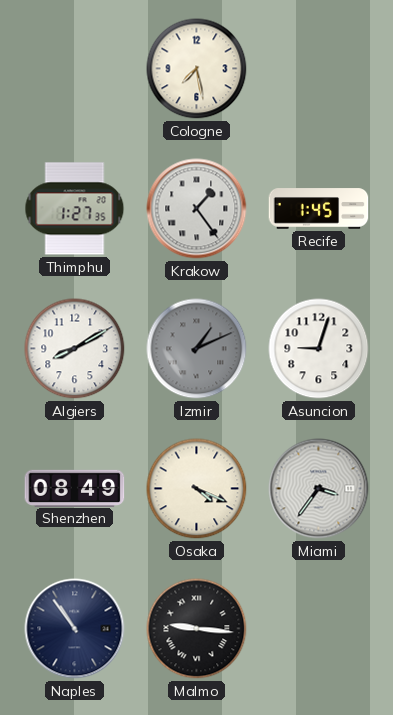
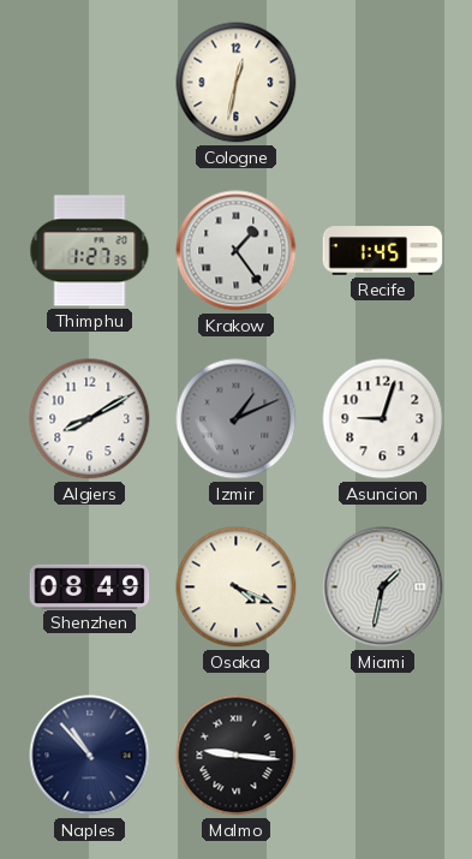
Cologne: 7:28 -> 12:32
Miami: 3:36 -> 1:32
Naples: 10:54 -> 10:53
